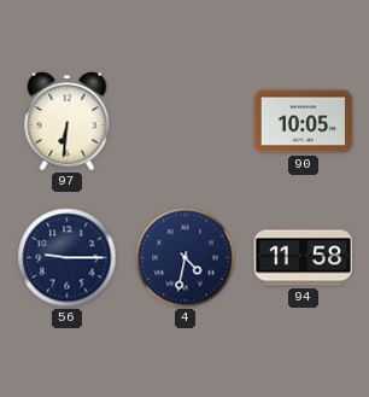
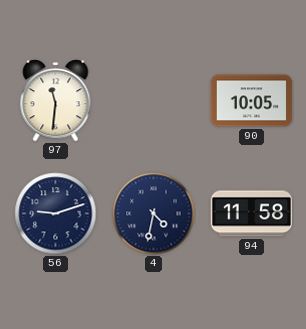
97: 6:31 -> 11:31
56: 9:15 -> 9:12
